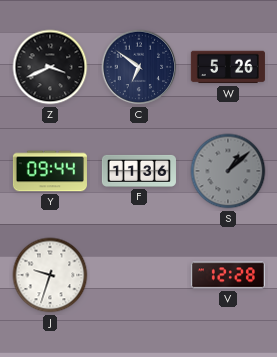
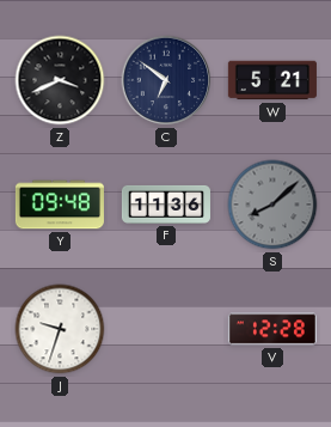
W: 5:26 -> 5:21
Y: 09:44 -> 09:48
S: 1:08 -> 8:08
